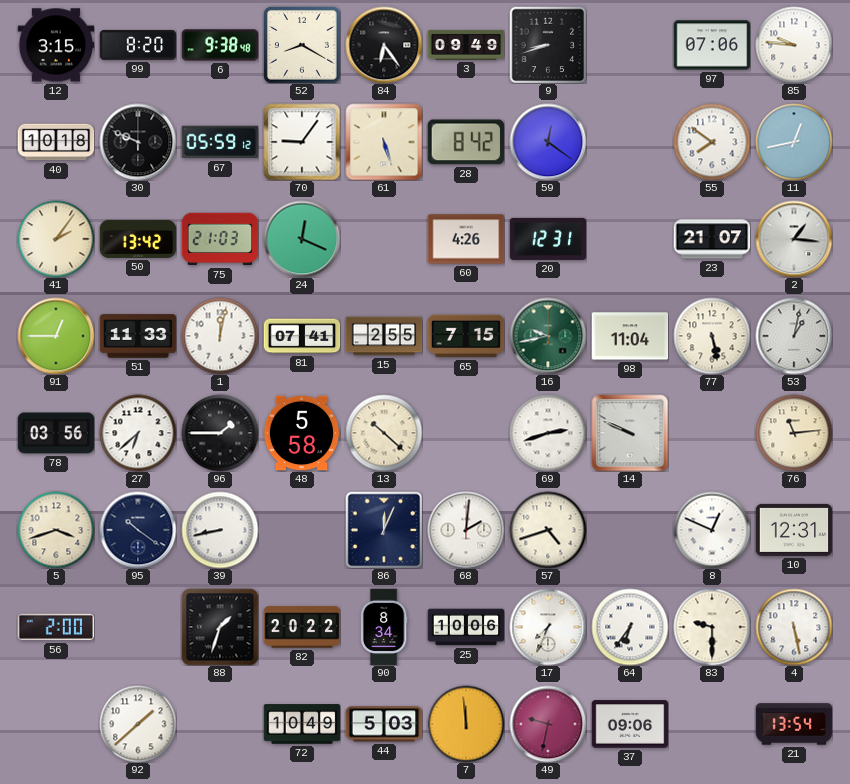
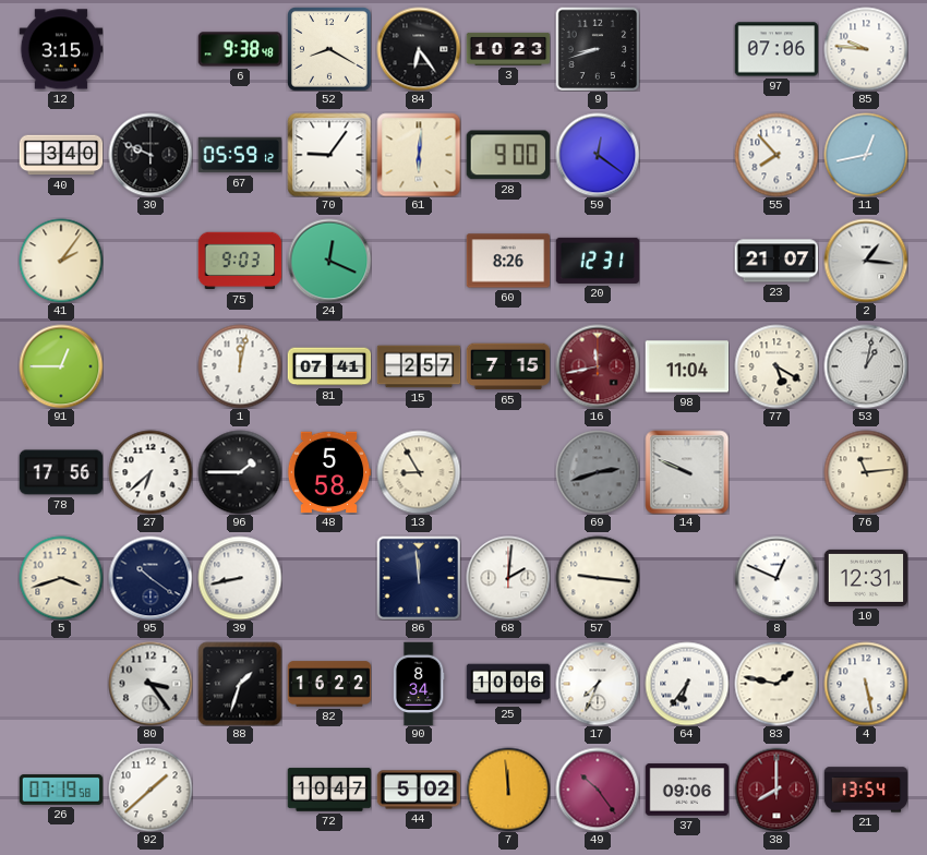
99: 8:20 -> none
3: 09:49 -> 10:23
40: 10:18 -> 3:40
61: 5:27 -> 6:01
28: 8:42 -> 9:00
55: 7:51 -> 7:53
50: 13:42 -> none
75: 21:03 -> 9:03
60: 4:26 -> 8:26
51: 11:33 -> none
15: 2:55 -> 2:57
16: 9:43 -> 11:43
16 dial: green -> burgundy
77: 5:28 -> 5:20
78: 03:56 -> 17:56
13: 10:22 -> 8:55
69 dial: white -> grey
86: 12:04 -> 11:59
57: 4:42 -> 9:16
56: 2:00 -> none
80: none -> 3:24
82: 20:22 -> 16:22
83: 9:30 -> 1:47
26: none -> 07:19
72: 10:49 -> 10:47
44: 5:03 -> 5:02
49: 9:32 -> 10:24
38: none -> 8:00
